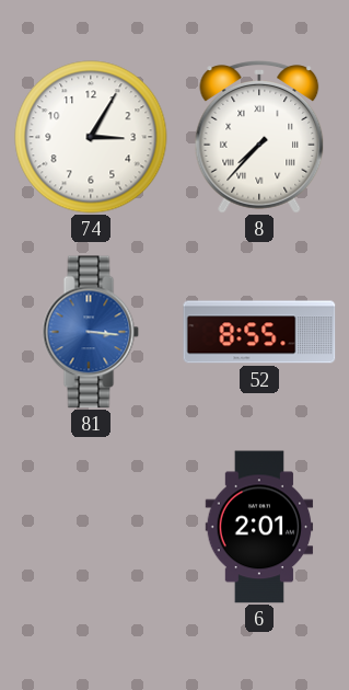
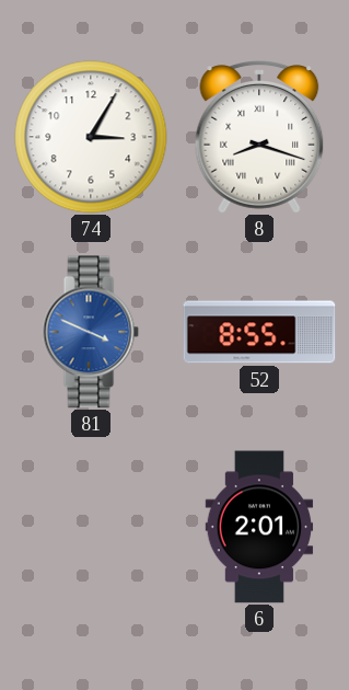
8: 7:37 -> 8:18
81: 3:16 -> 3:49
